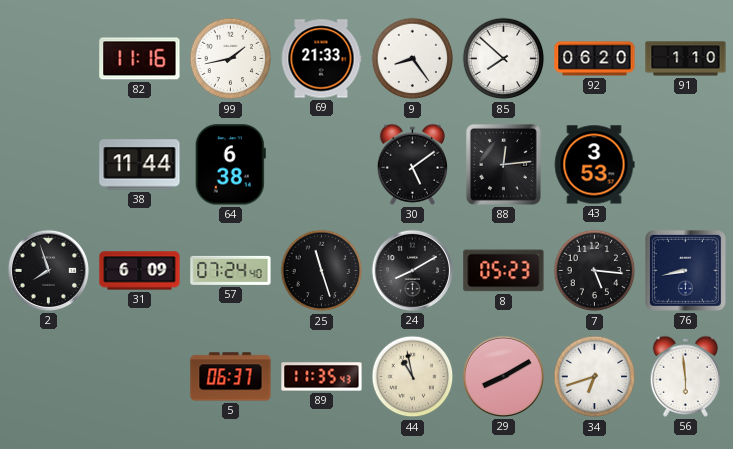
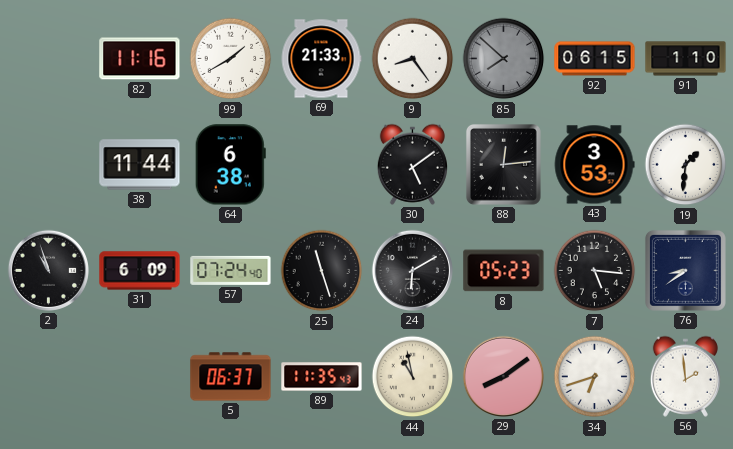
99: 1:43 -> 1:40
85 dial: white -> grey
92: 06:20 -> 06:15
19: none -> 1:31
2: 7:57 -> 10:57
24: 8:10 -> 6:10
76: 8:43 -> 8:39
29: 8:10 -> 8:09
56: 5:59 -> 1:59
